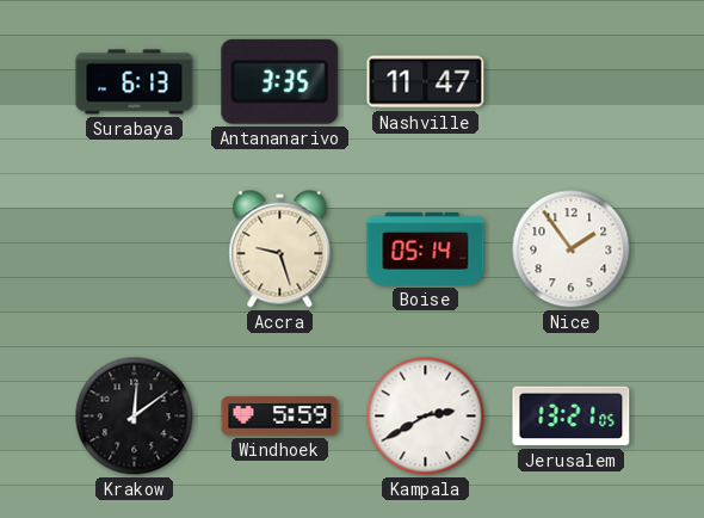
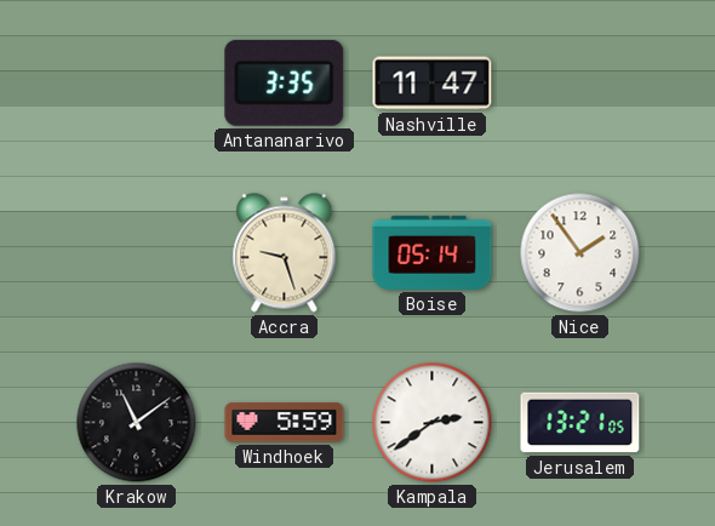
Surabaya: 6:13 -> none
Krakow: 12:09 -> 11:09
Kampala: 2:40 -> 2:39
